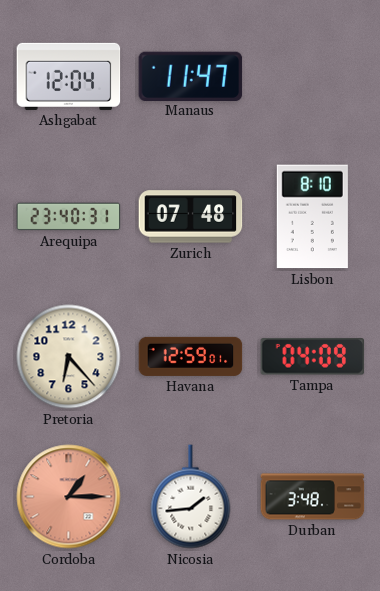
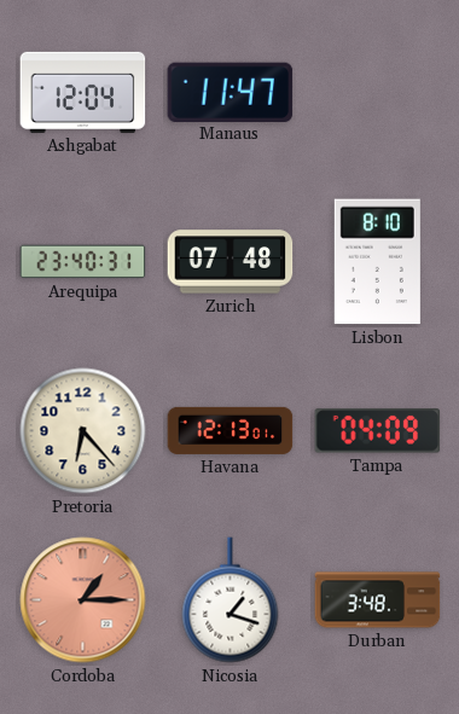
Havana: 12:59 -> 12:13
Nicosia: 1:44 -> 1:18
